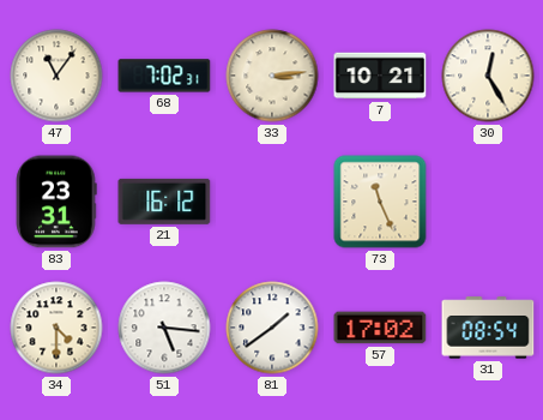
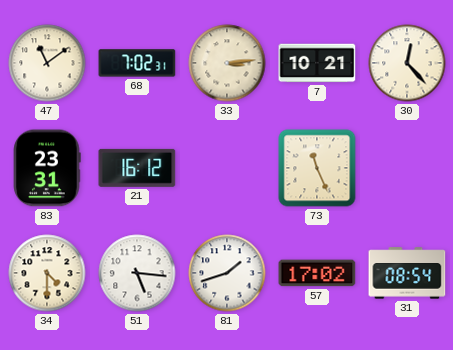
47: 11:06 -> 11:09
30: 12:25 -> 12:23
81: 1:39 -> 1:42
